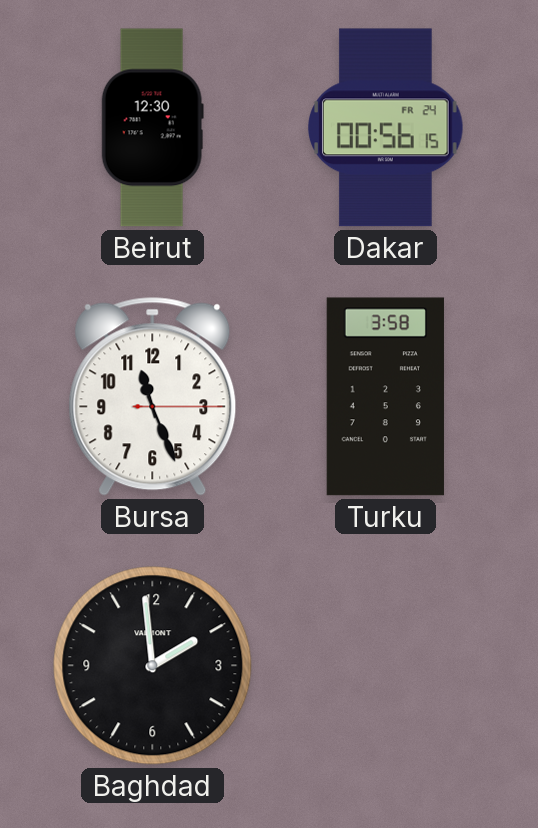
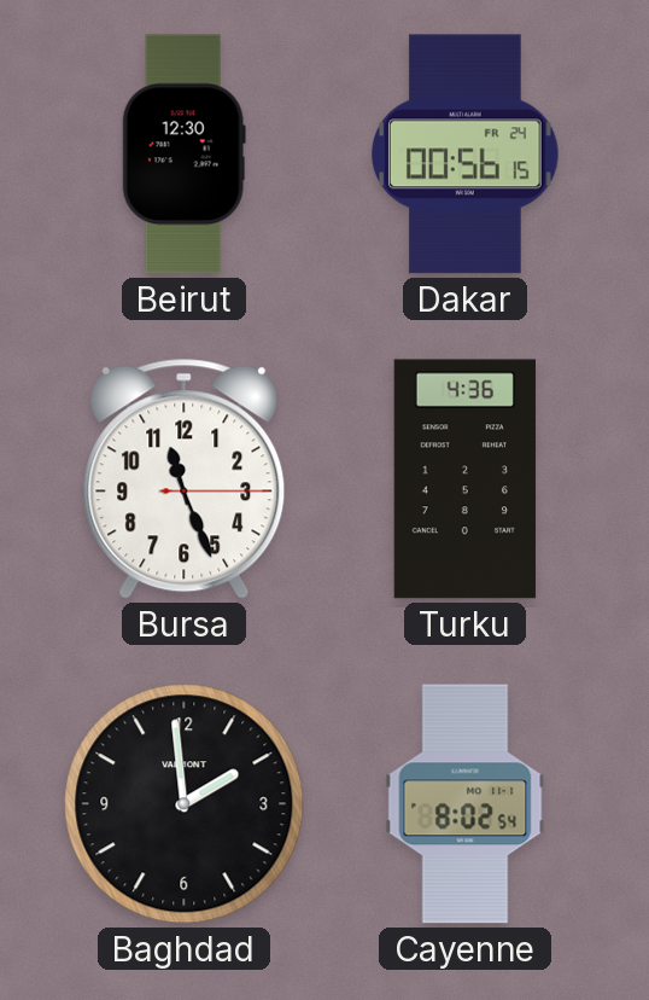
Turku: 3:58 -> 4:36
Cayenne: none -> 8:02
